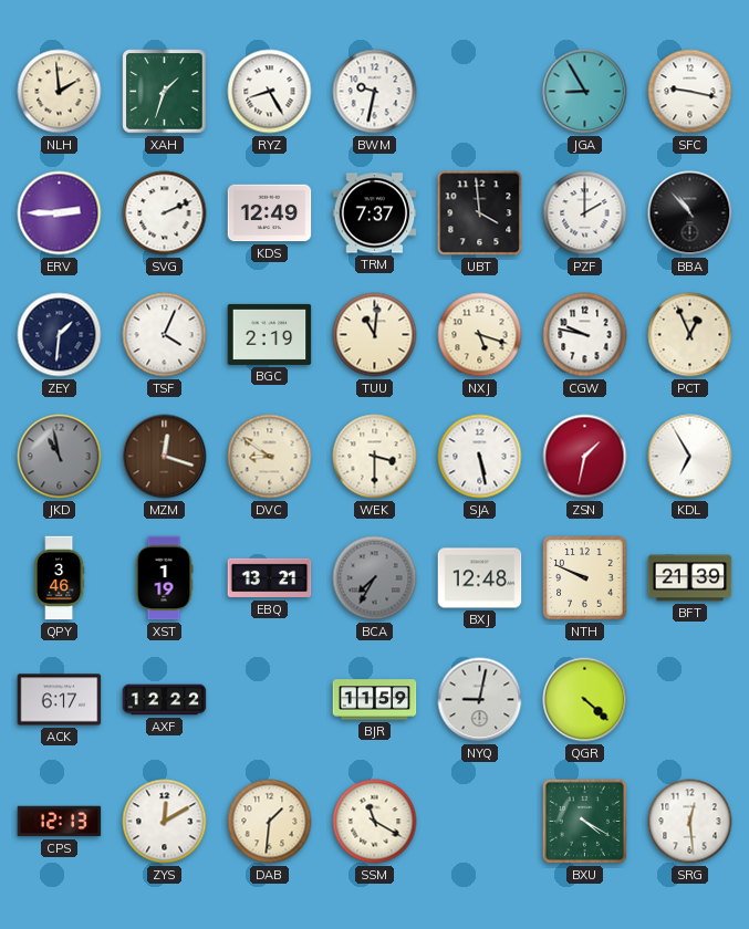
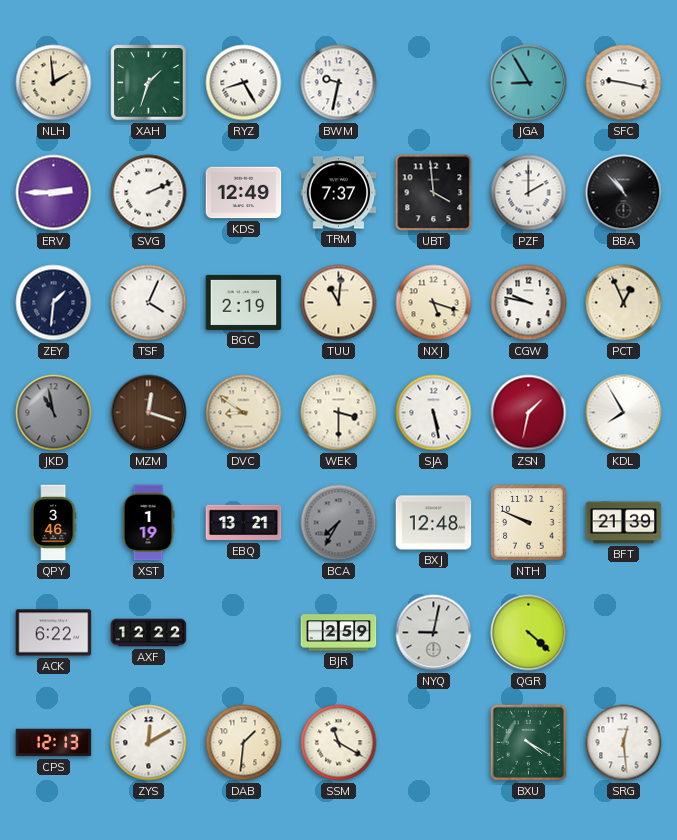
KDL: 6:55 -> 7:55
ACK: 6:17 -> 6:22
BJR: 11:59 -> 2:59
